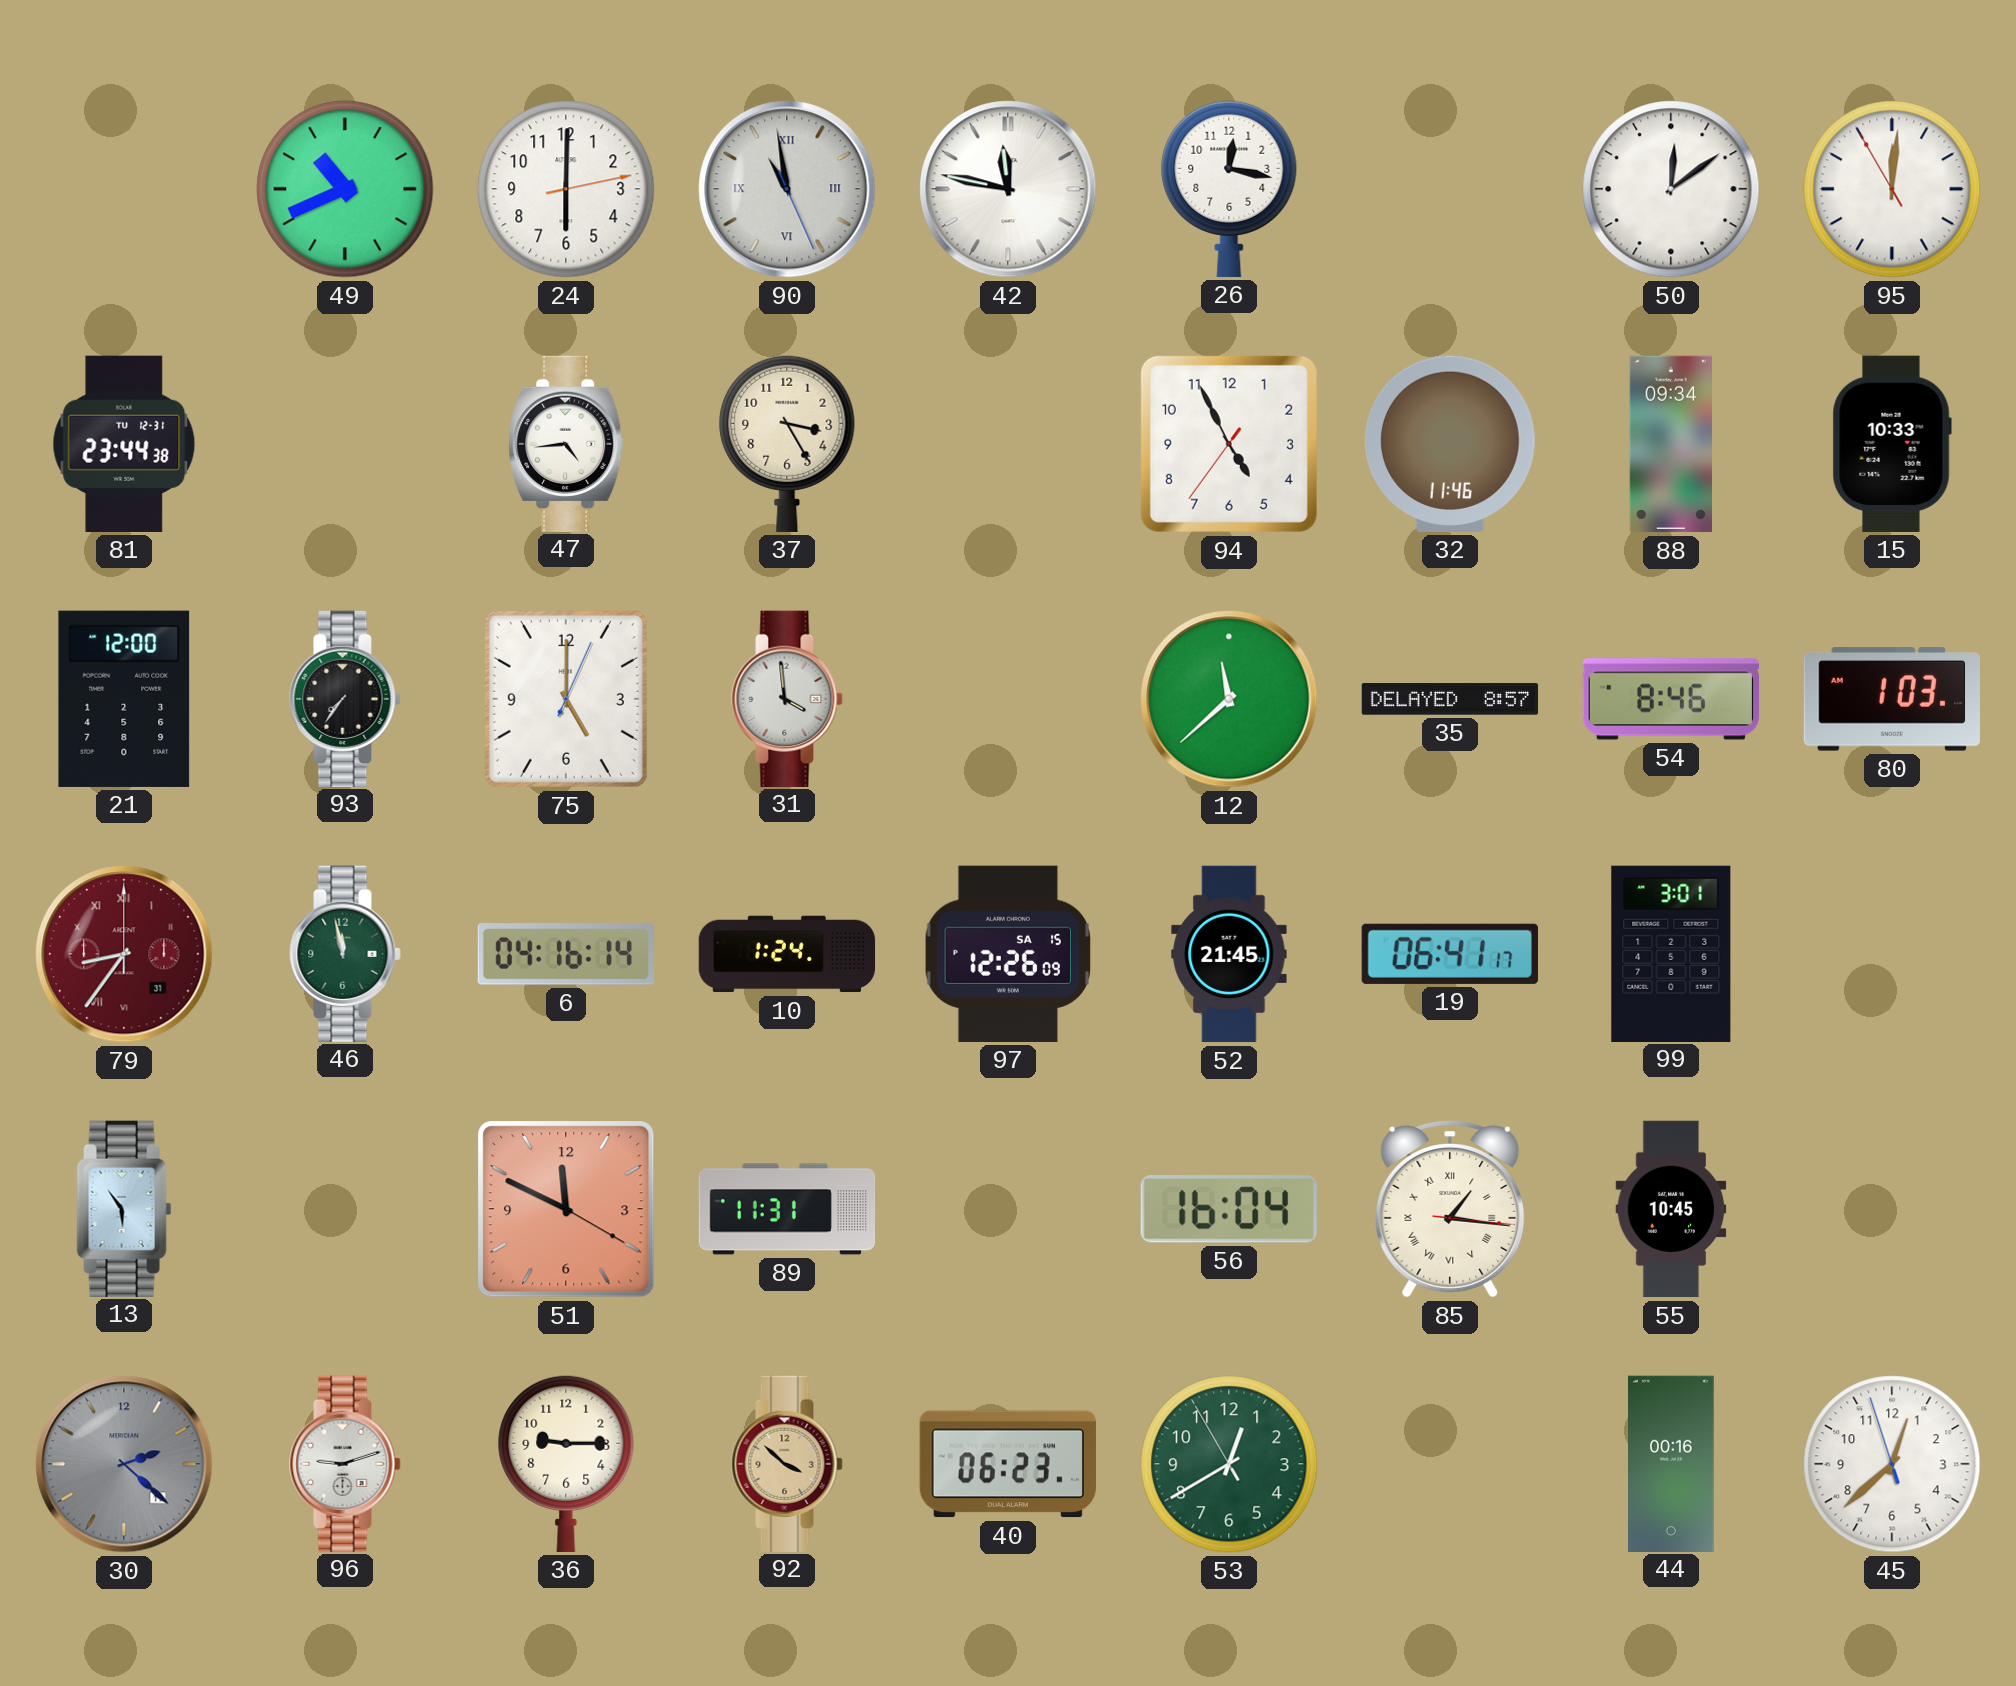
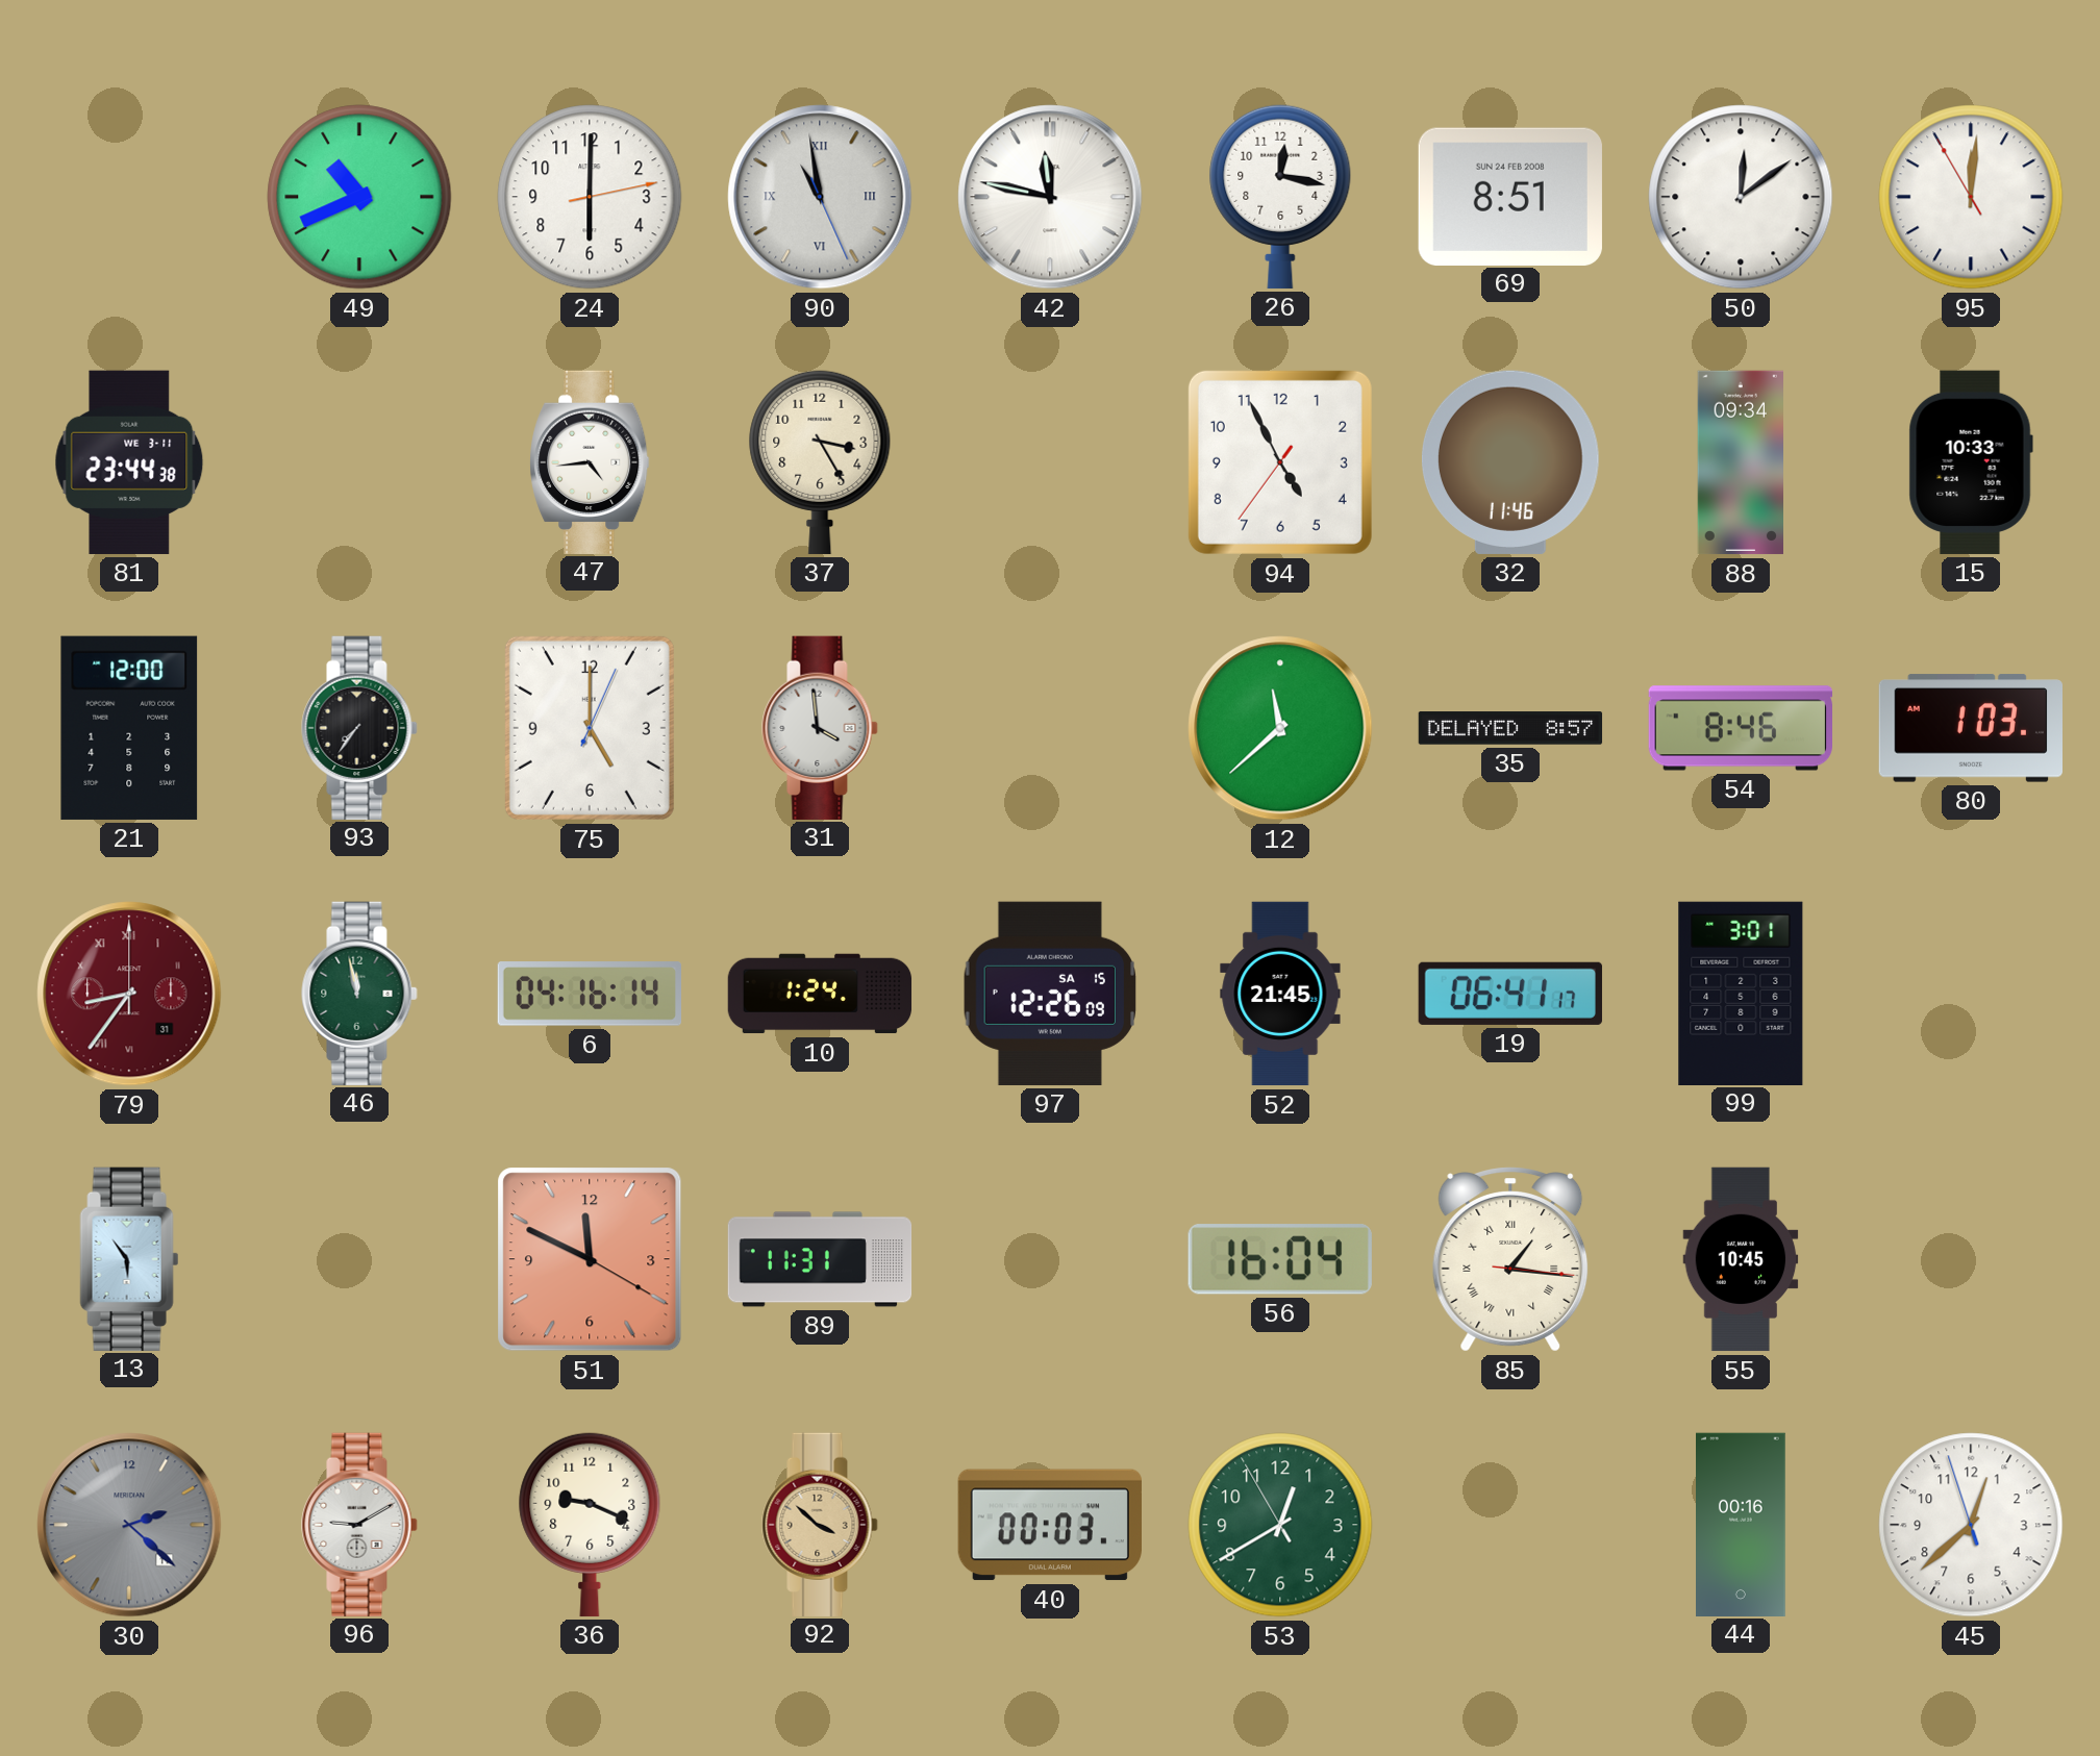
69: none -> 8:51
81 date: TU 12-31 -> WE 3-11
96: 9:12 -> 9:10
36: 9:15 -> 9:19
40: 06:23 -> 00:03
